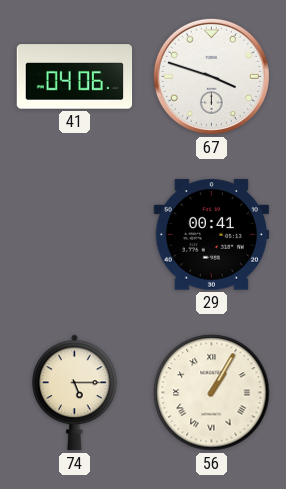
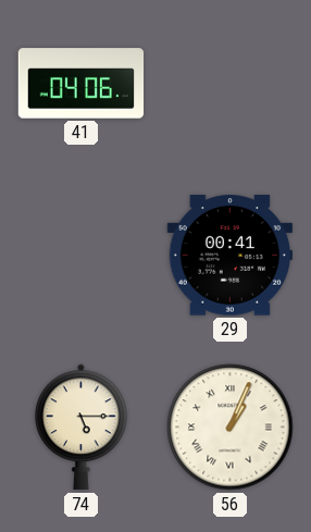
67: 3:48 -> none
56: 1:05 -> 1:04
